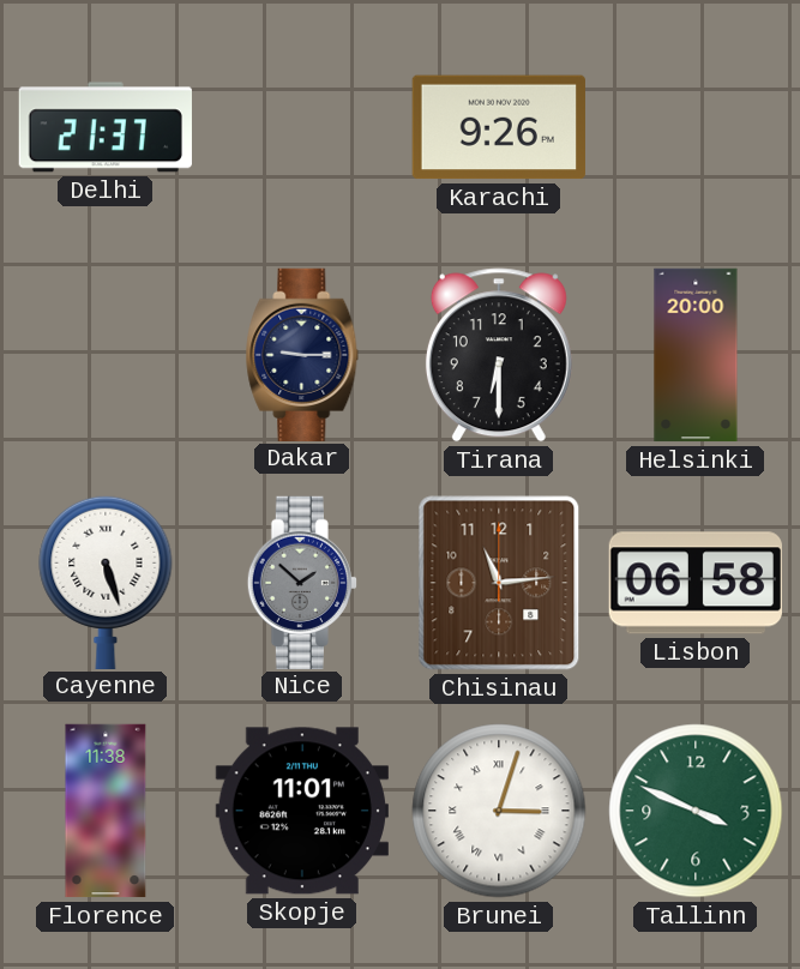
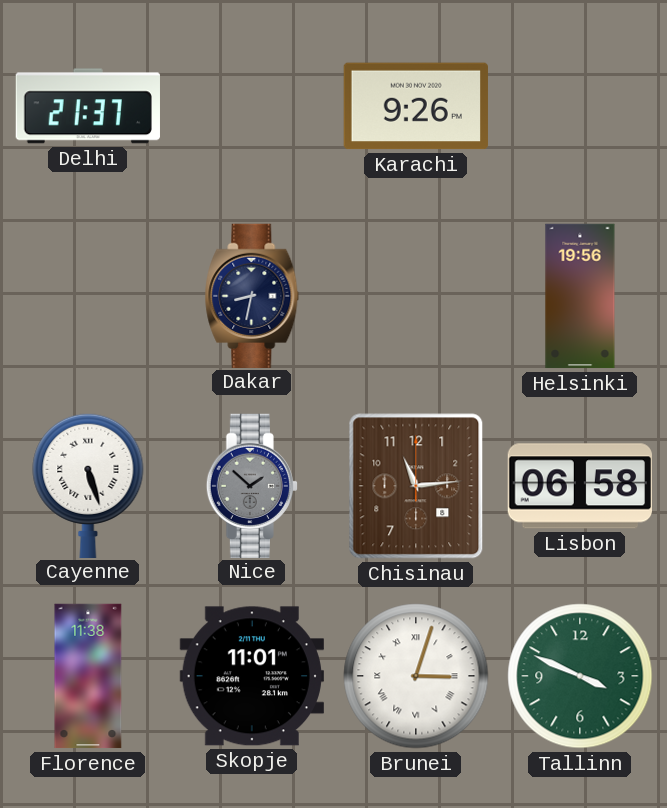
Dakar: 9:15 -> 8:32
Tirana: 6:30 -> none
Helsinki: 20:00 -> 19:56
